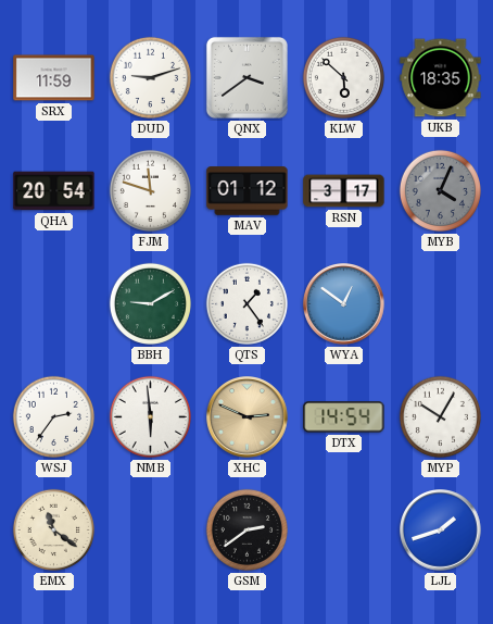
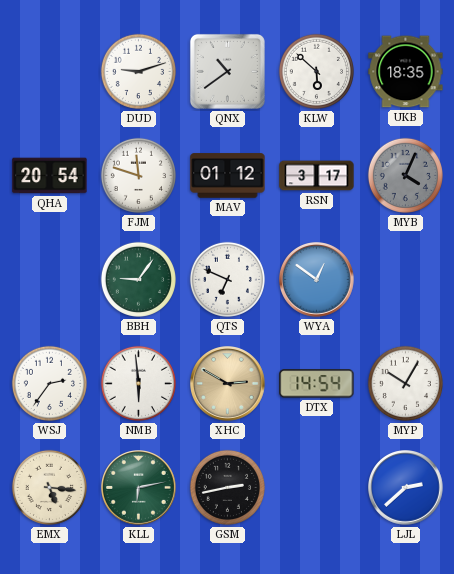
SRX: 11:59 -> none
QNX: 3:39 -> 10:39
BBH: 9:10 -> 9:06
QTS: 1:24 -> 6:49
XHC: 2:49 -> 2:50
EMX: 11:21 -> 5:16
KLL: none -> 6:13
GSM: 2:39 -> 2:43
LJL: 1:42 -> 2:38
